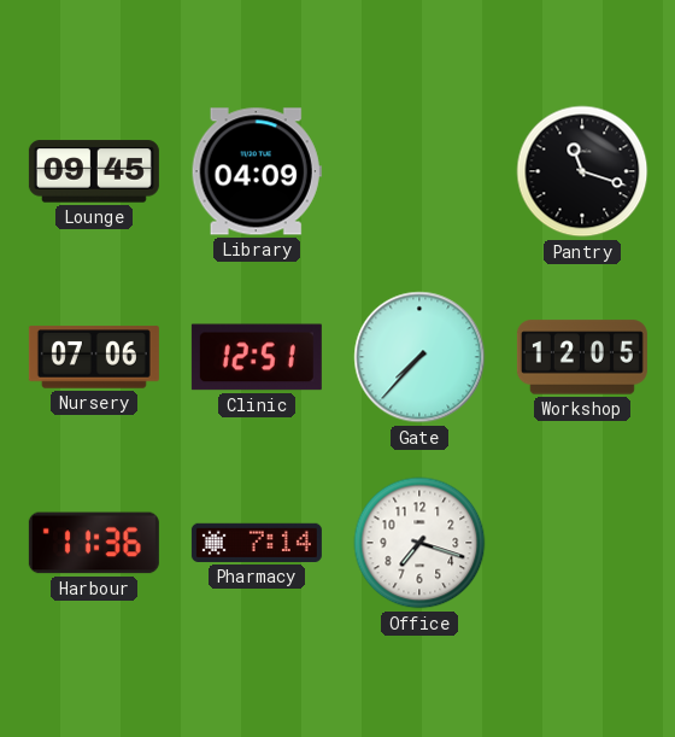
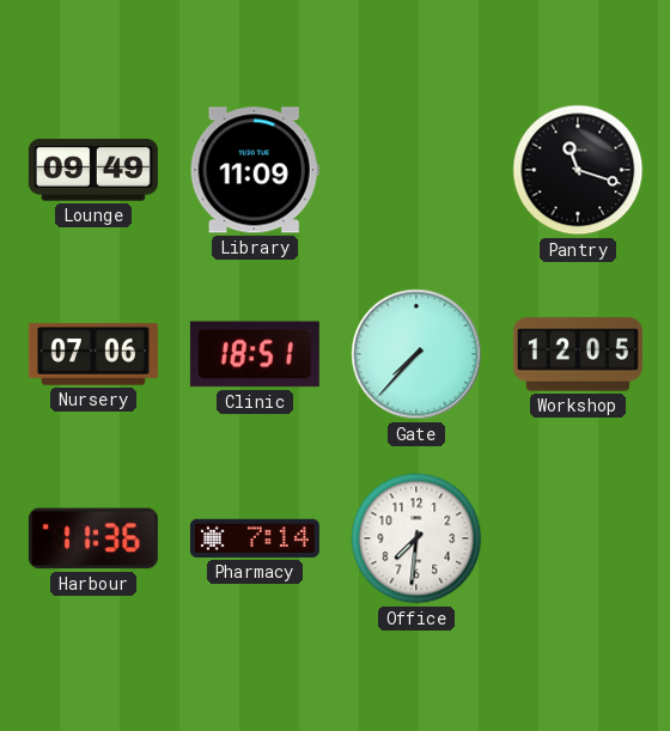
Lounge: 09:45 -> 09:49
Library: 04:09 -> 11:09
Clinic: 12:51 -> 18:51
Office: 7:18 -> 7:31
